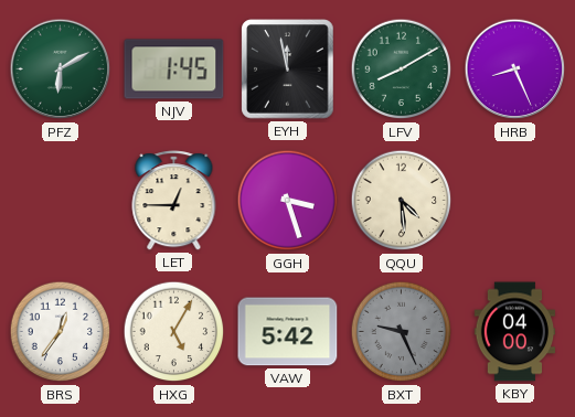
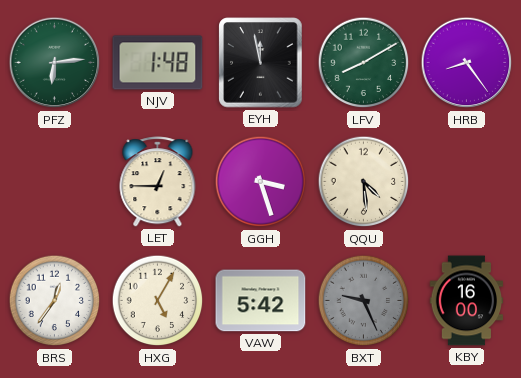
PFZ: 6:10 -> 6:14
NJV: 1:45 -> 1:48
HRB: 8:26 -> 8:24
KBY: 04:00 -> 16:00
